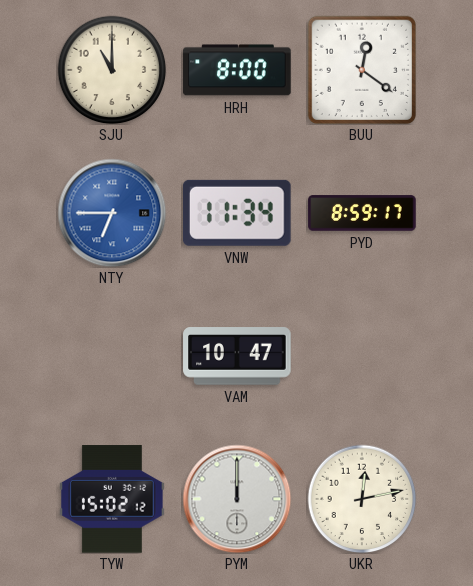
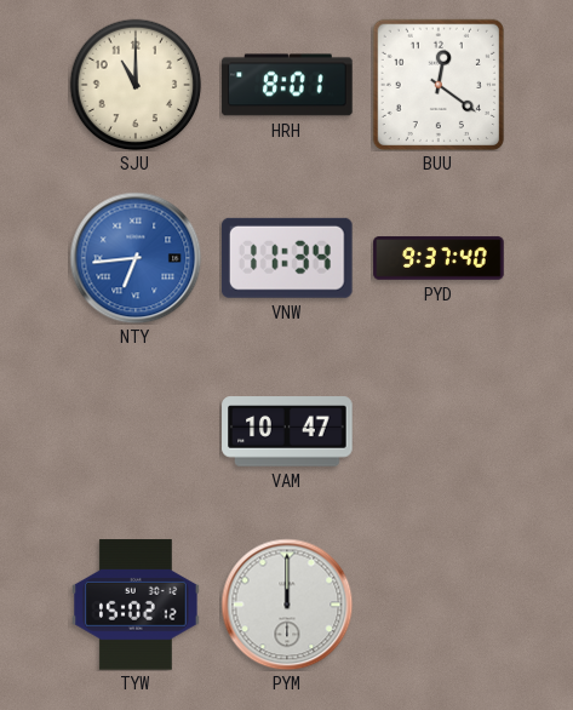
HRH: 8:00 -> 8:01
NTY: 6:45 -> 6:44
PYD: 8:59 -> 9:37
UKR: 12:13 -> none
